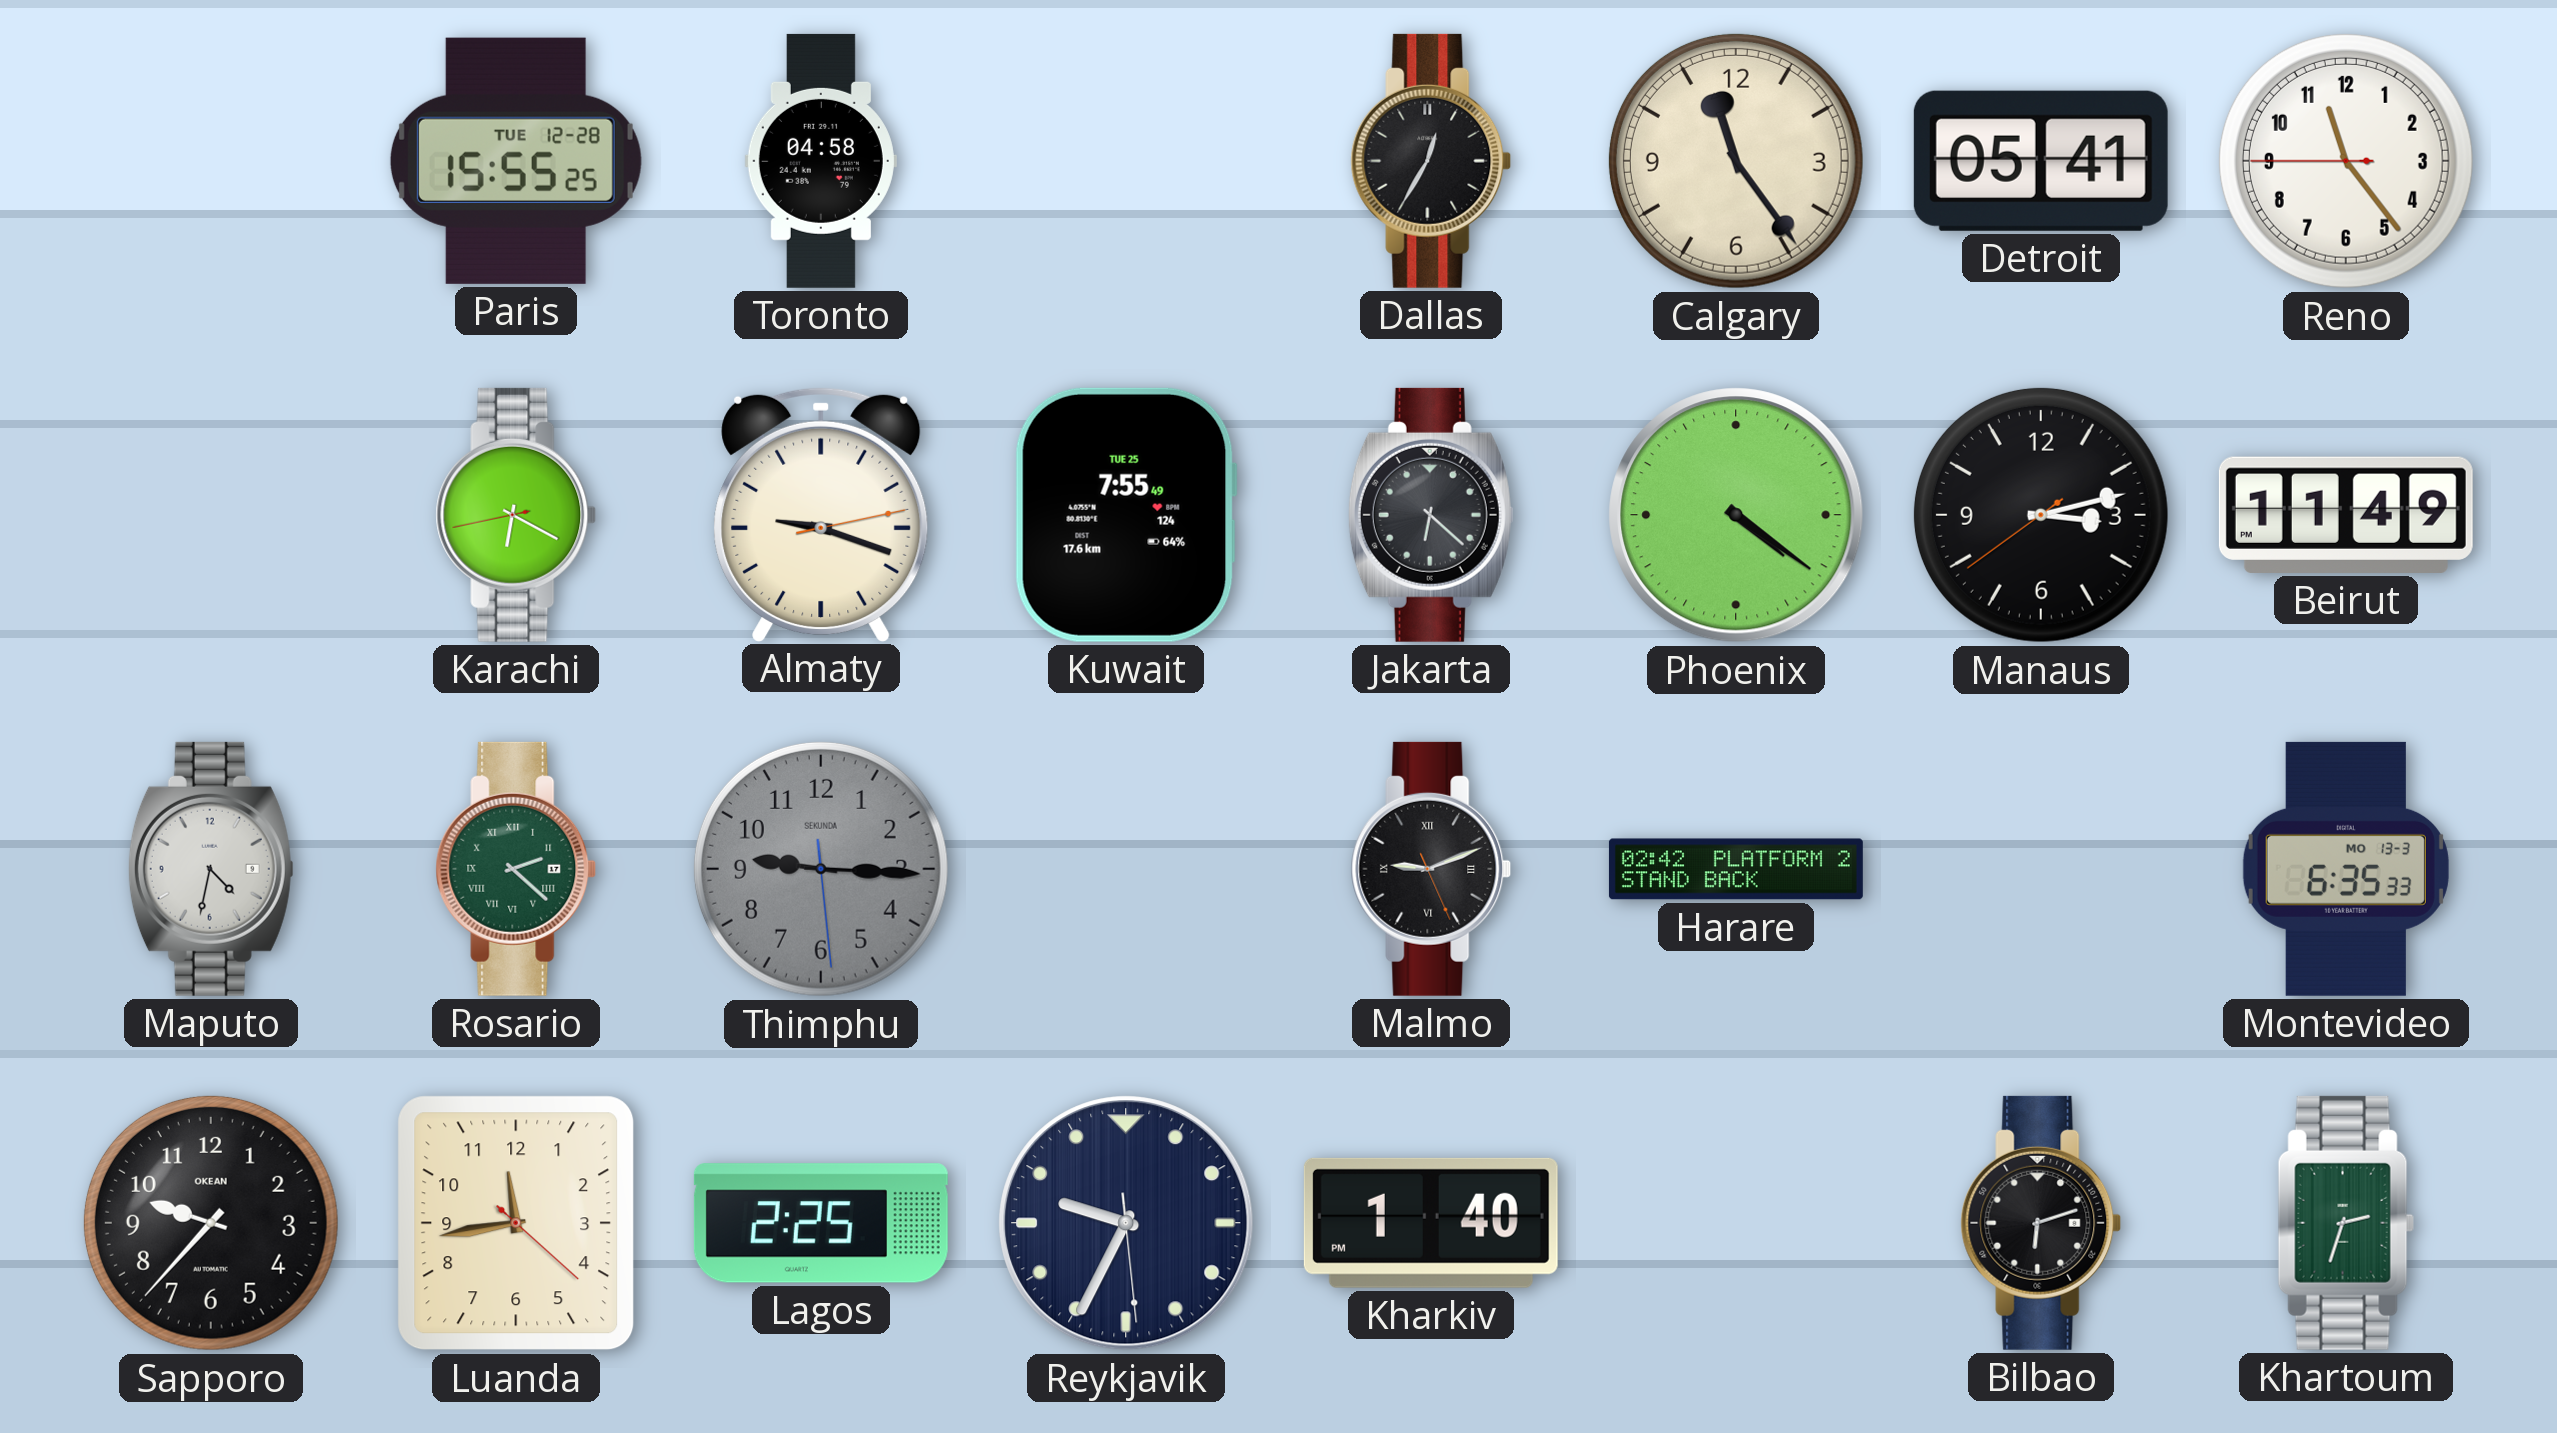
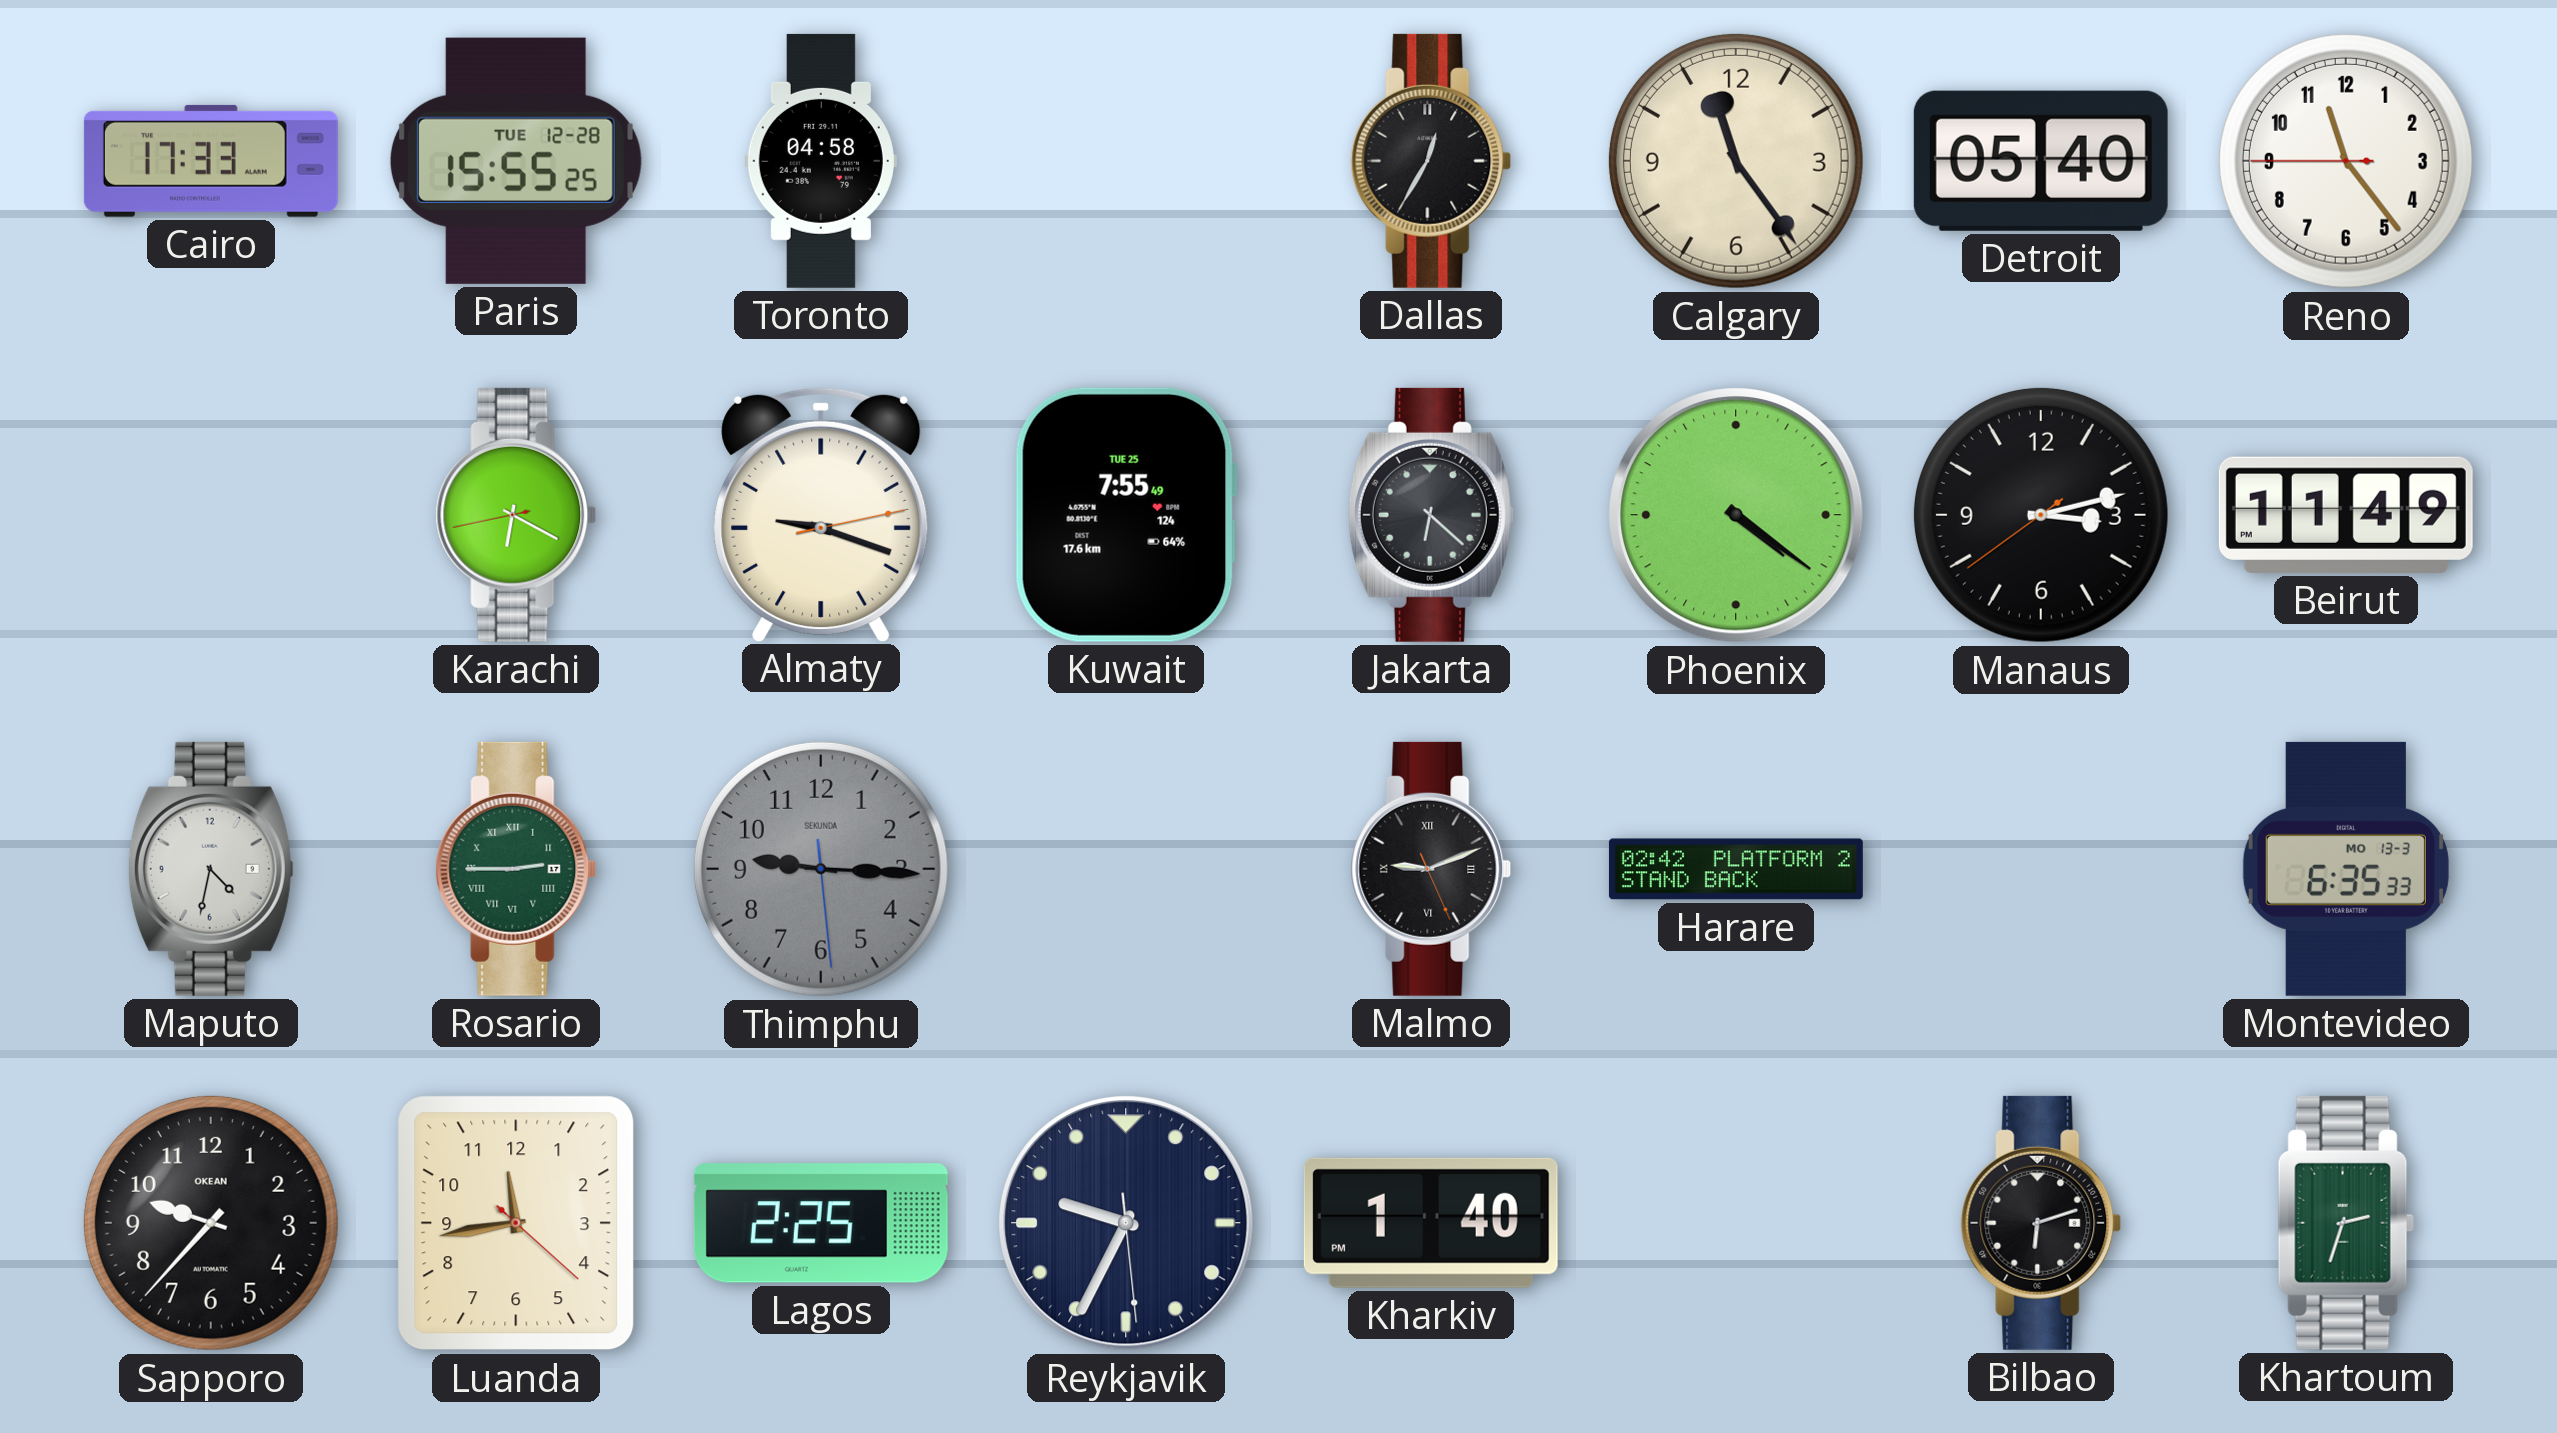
Cairo: none -> 17:33
Detroit: 05:41 -> 05:40
Rosario: 2:22 -> 2:45
